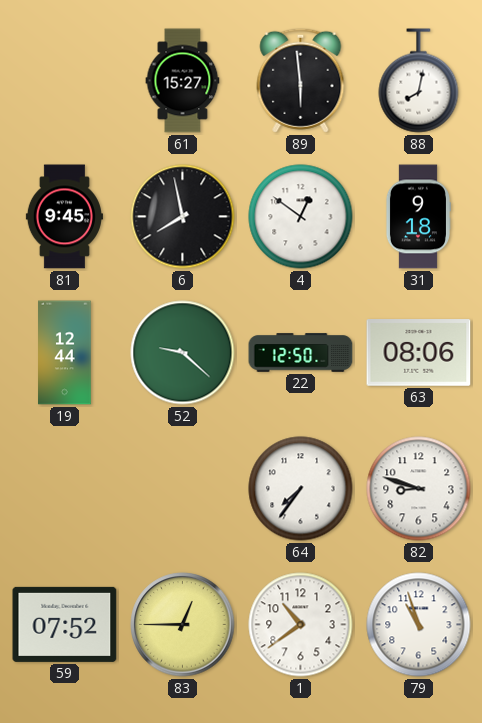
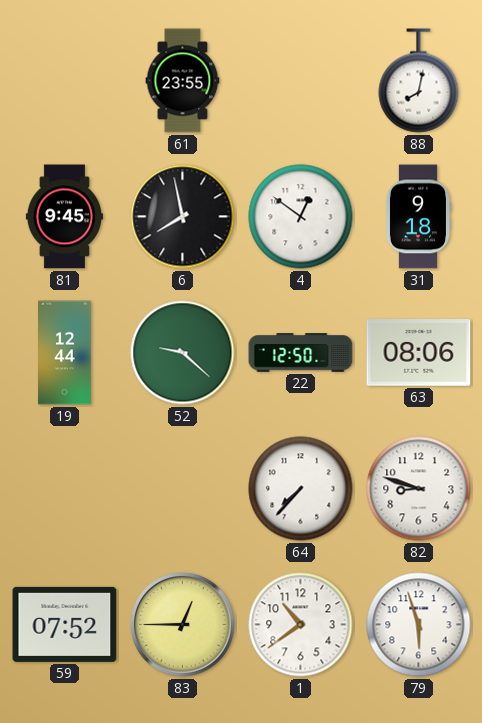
61: 15:27 -> 23:55
89: 5:59 -> none
64: 7:36 -> 7:37
79: 10:57 -> 5:57
